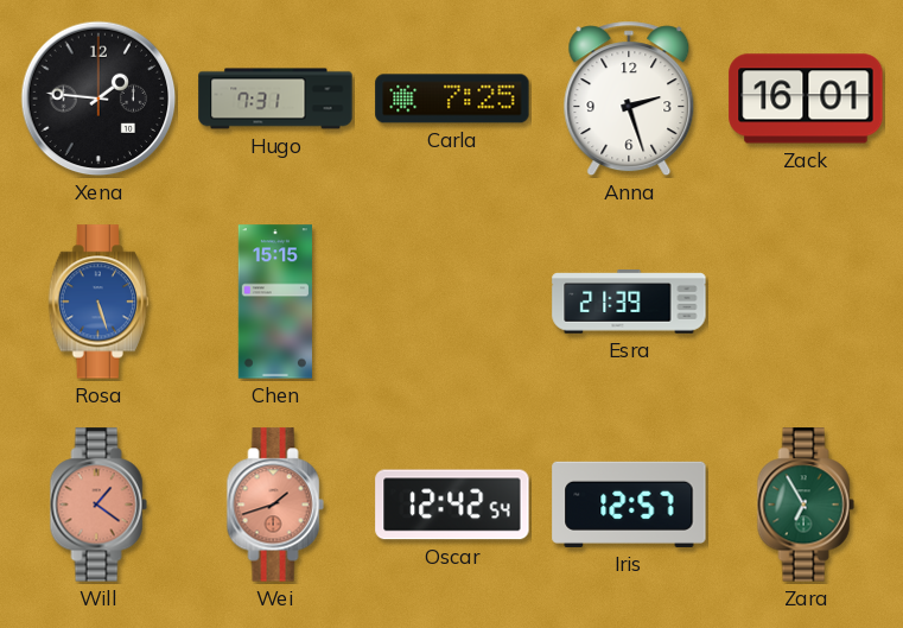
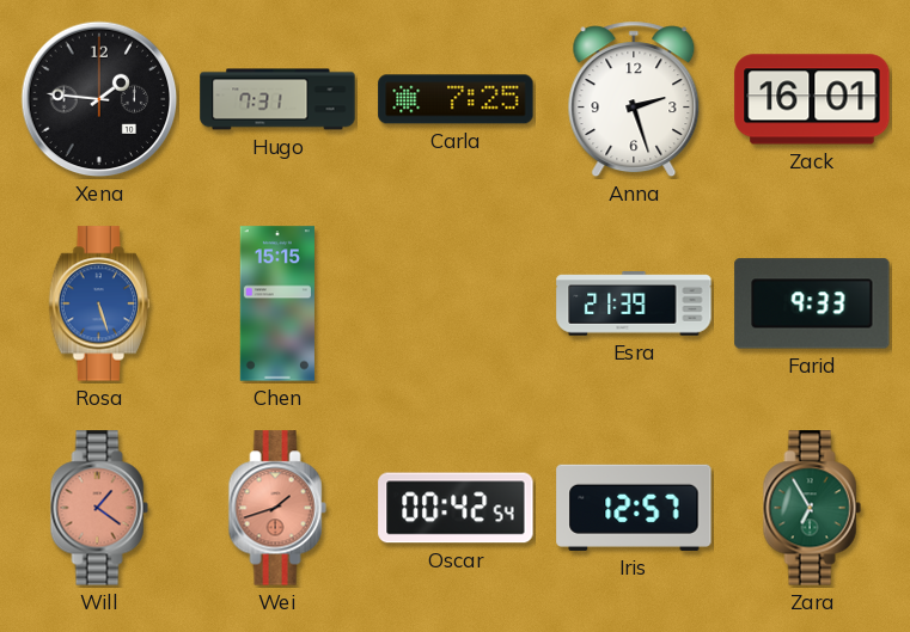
Farid: none -> 9:33
Oscar: 12:42 -> 00:42
